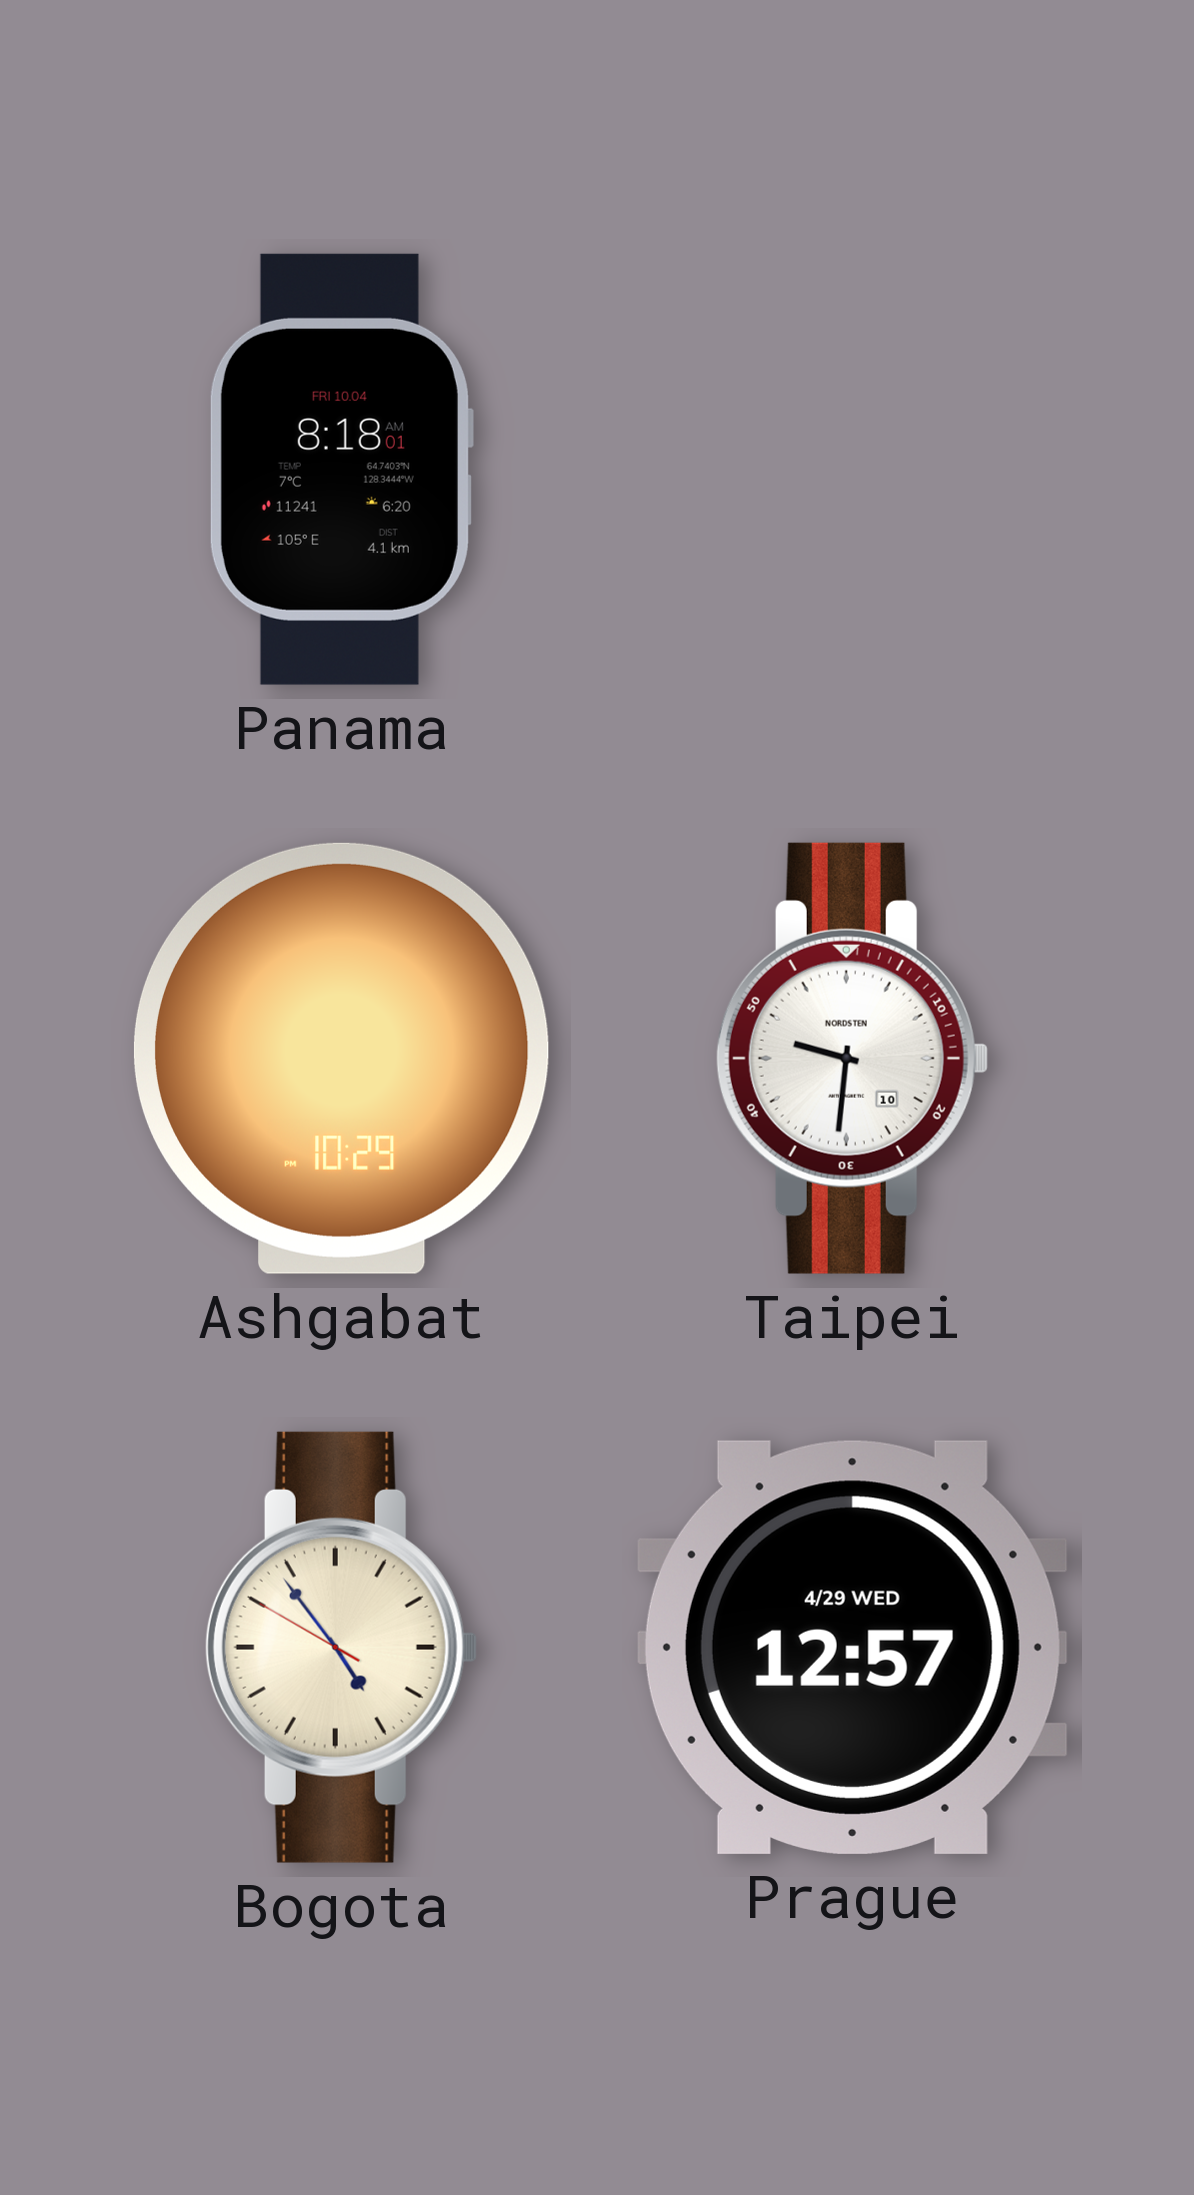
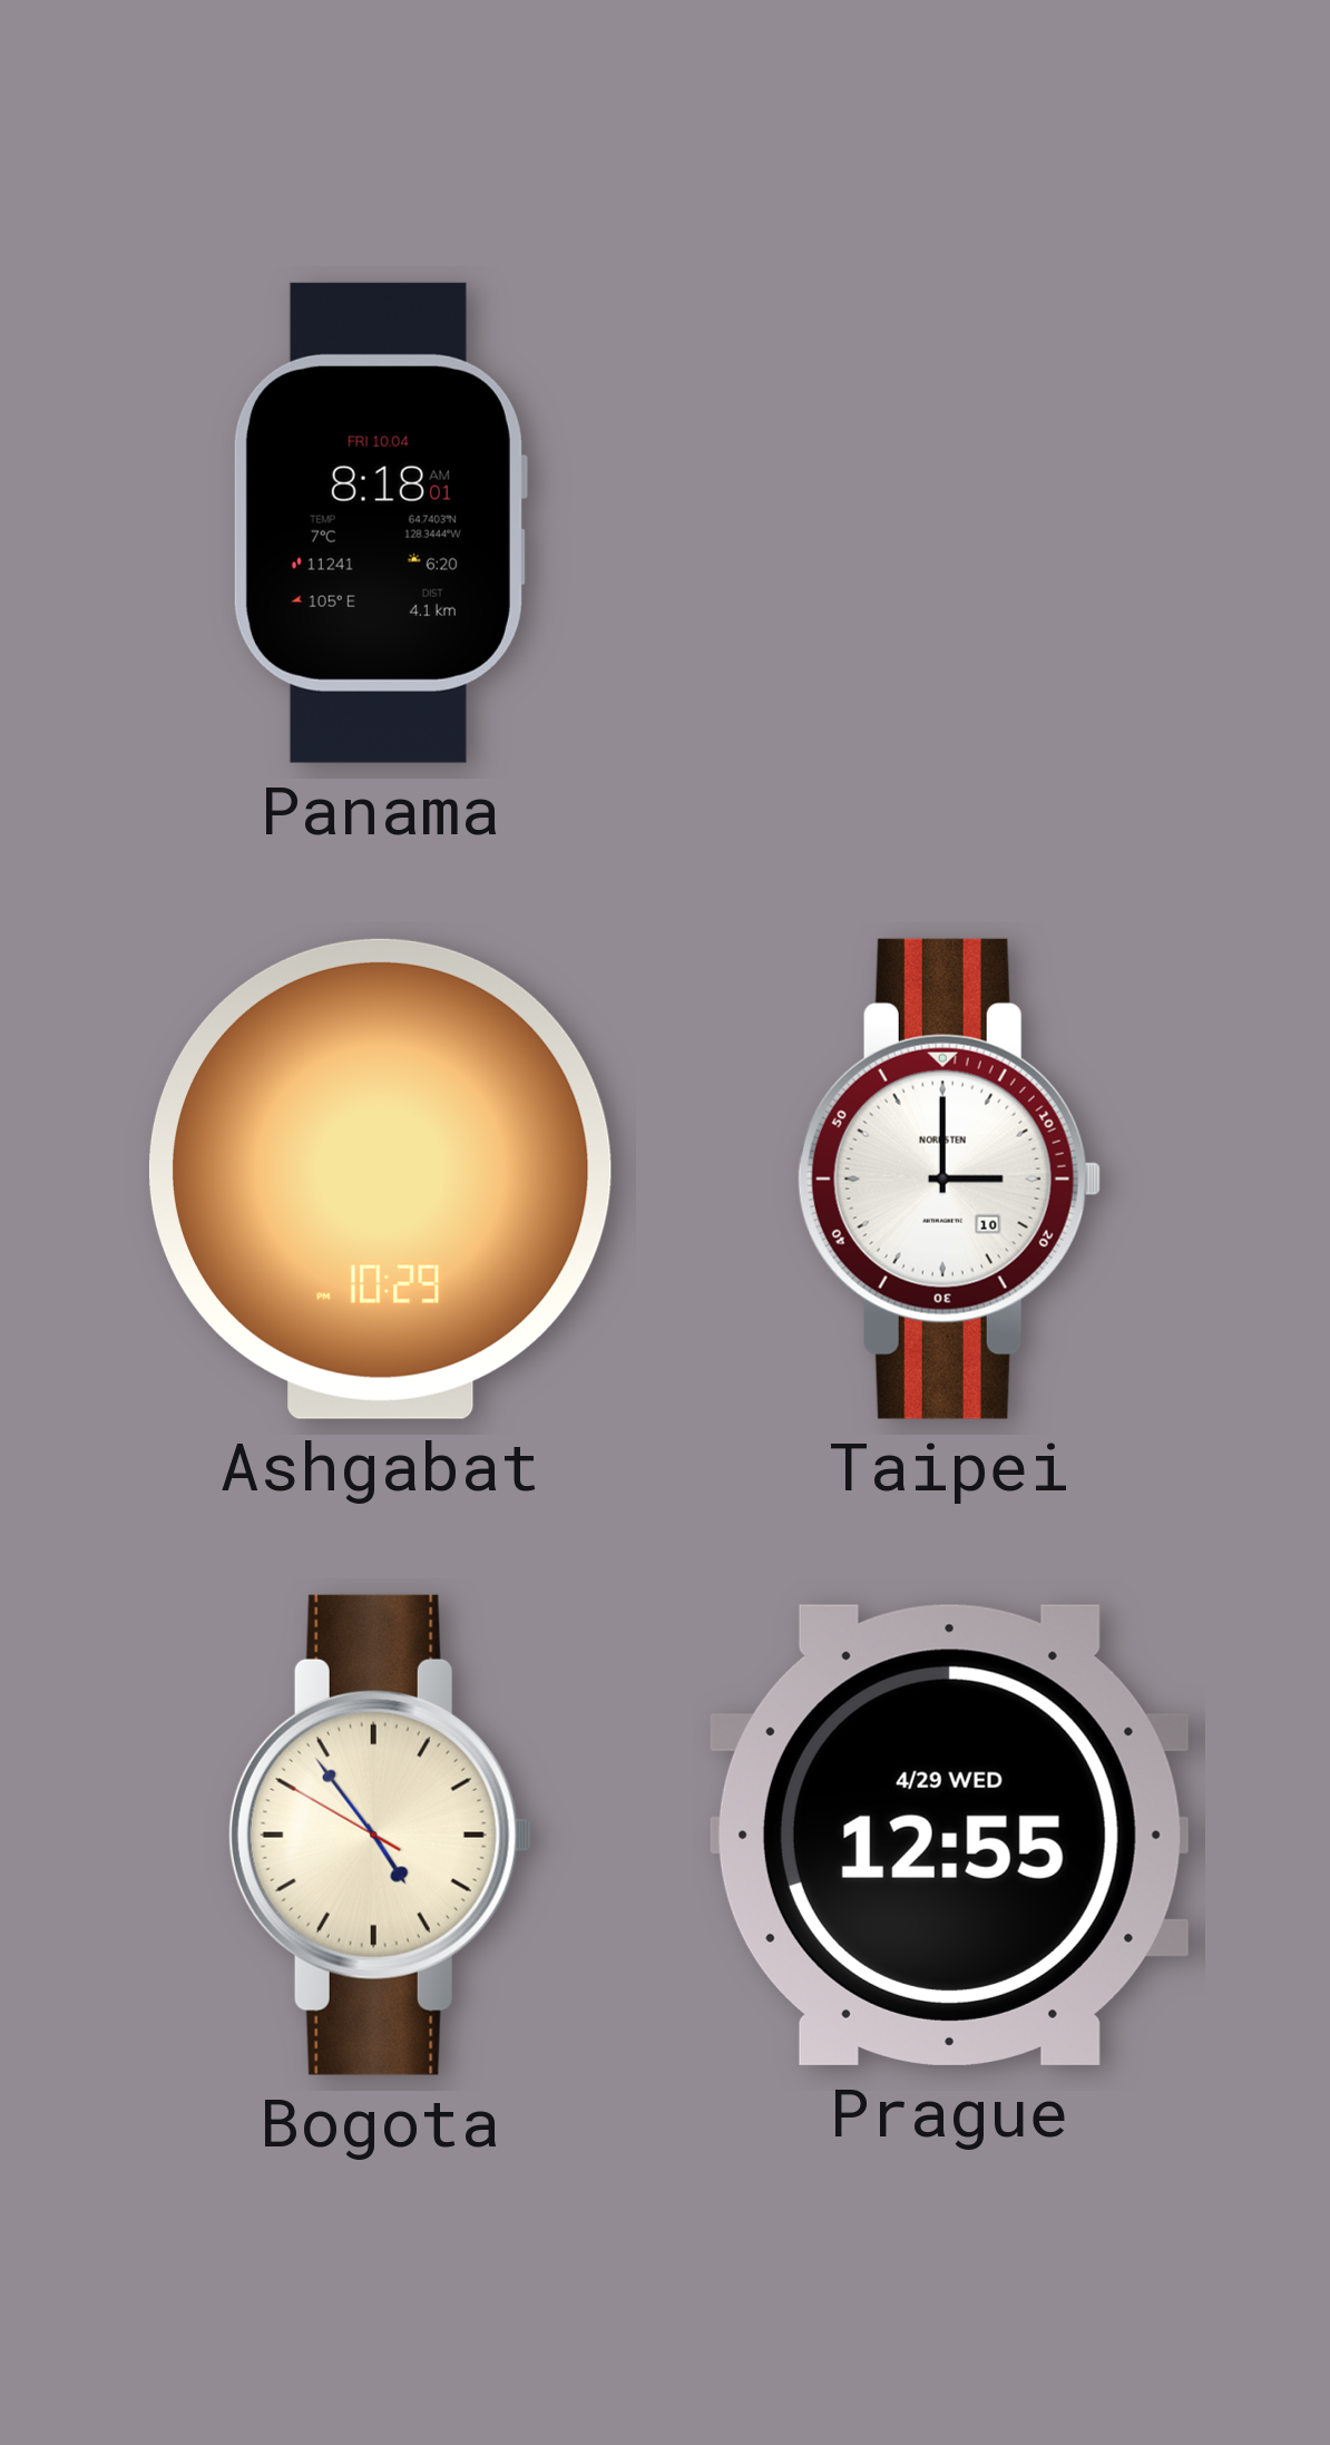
Taipei: 9:31 -> 3:00
Prague: 12:57 -> 12:55
